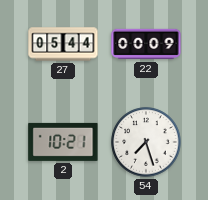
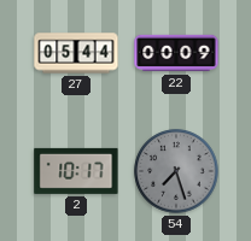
2: 10:21 -> 10:17
54 dial: white -> grey
